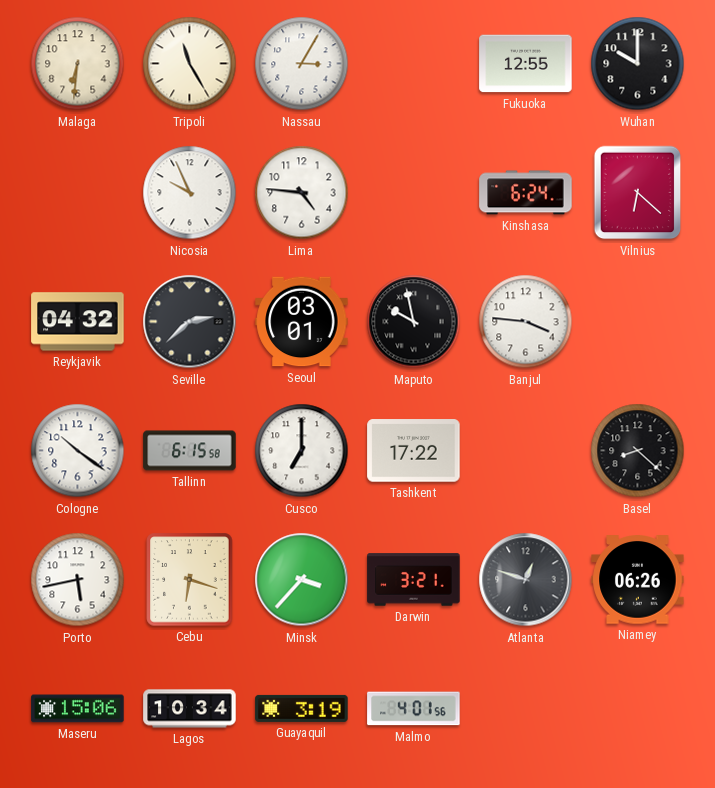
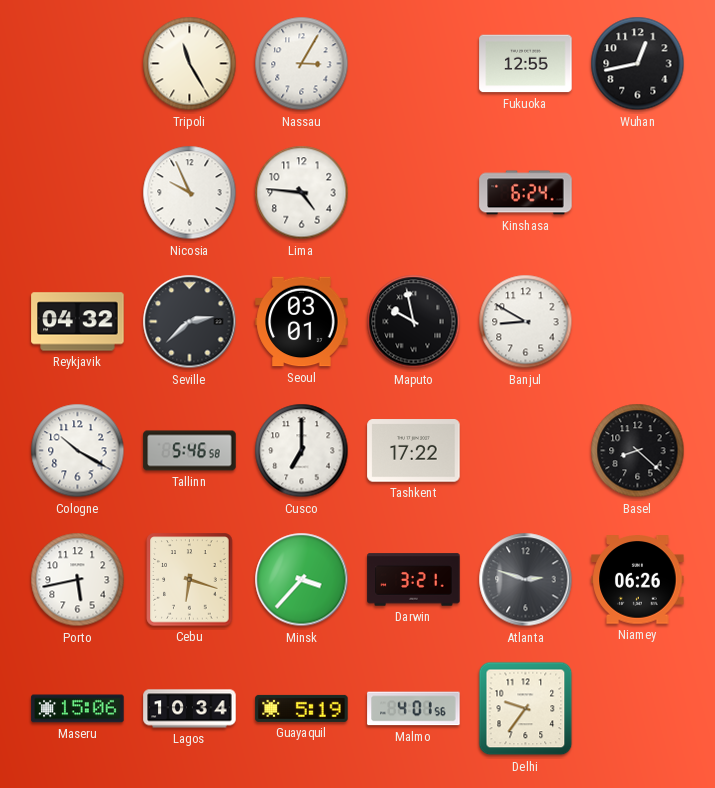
Malaga: 6:31 -> none
Wuhan: 10:00 -> 12:43
Vilnius: 6:22 -> none
Banjul: 3:46 -> 8:50
Cologne: 10:21 -> 10:20
Tallinn: 6:15 -> 5:46
Atlanta: 12:48 -> 2:48
Guayaquil: 3:19 -> 5:19
Delhi: none -> 9:36
